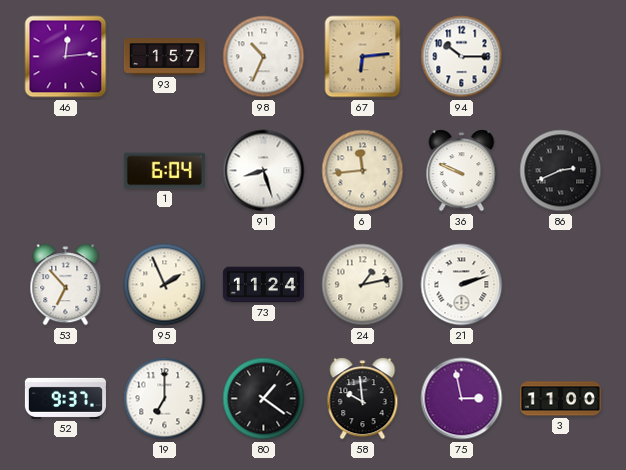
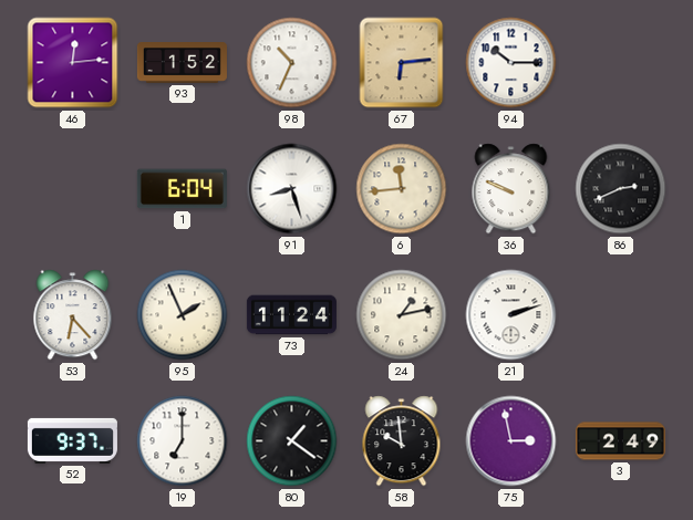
93: 1:57 -> 1:52
53: 6:53 -> 6:23
3: 11:00 -> 2:49
